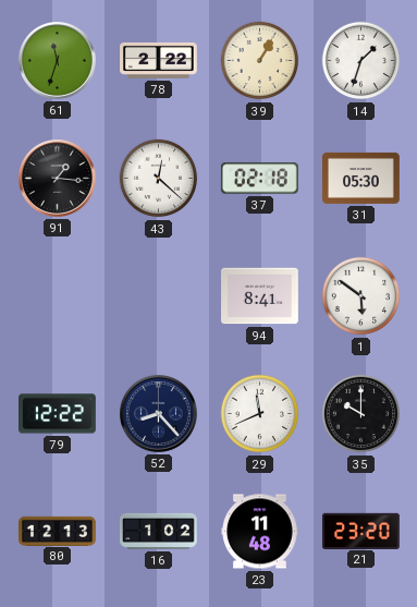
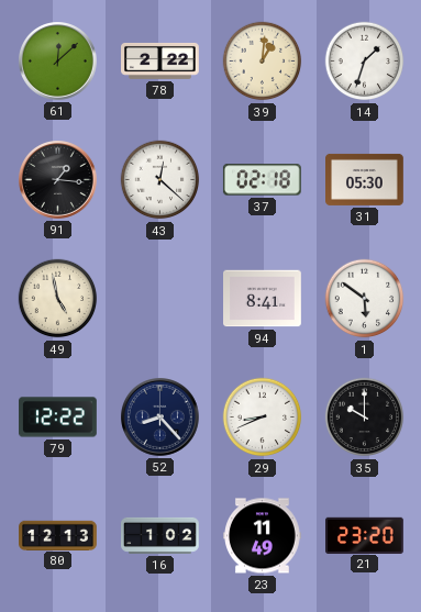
61: 11:33 -> 12:08
39: 1:05 -> 1:01
49: none -> 4:58
29: 11:41 -> 8:41
23: 11:48 -> 11:49
